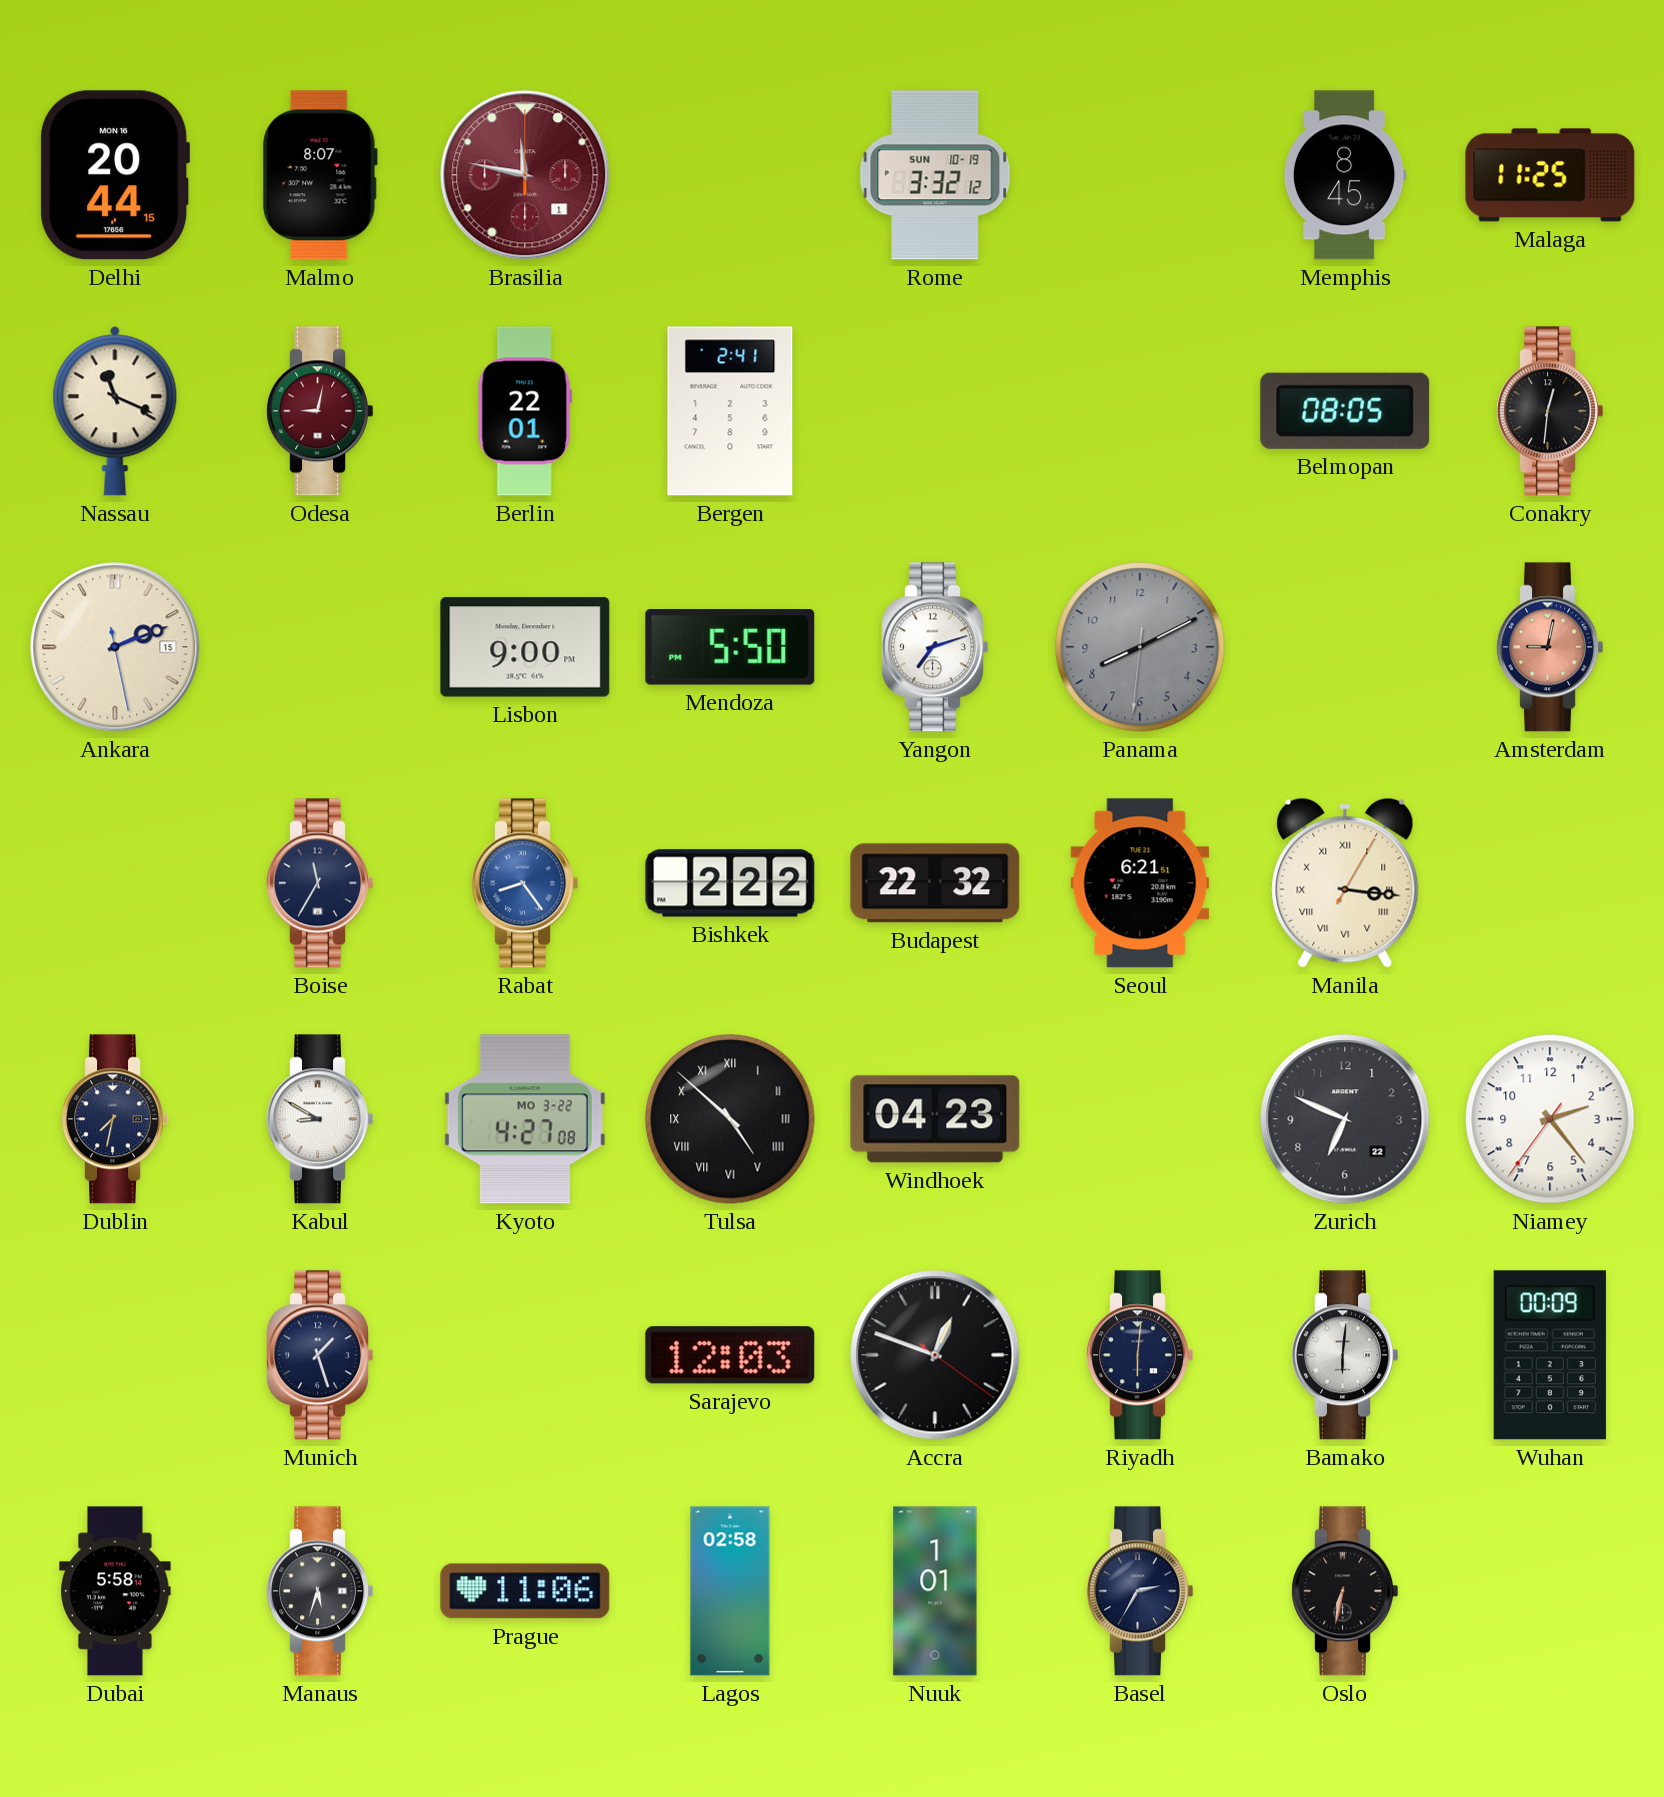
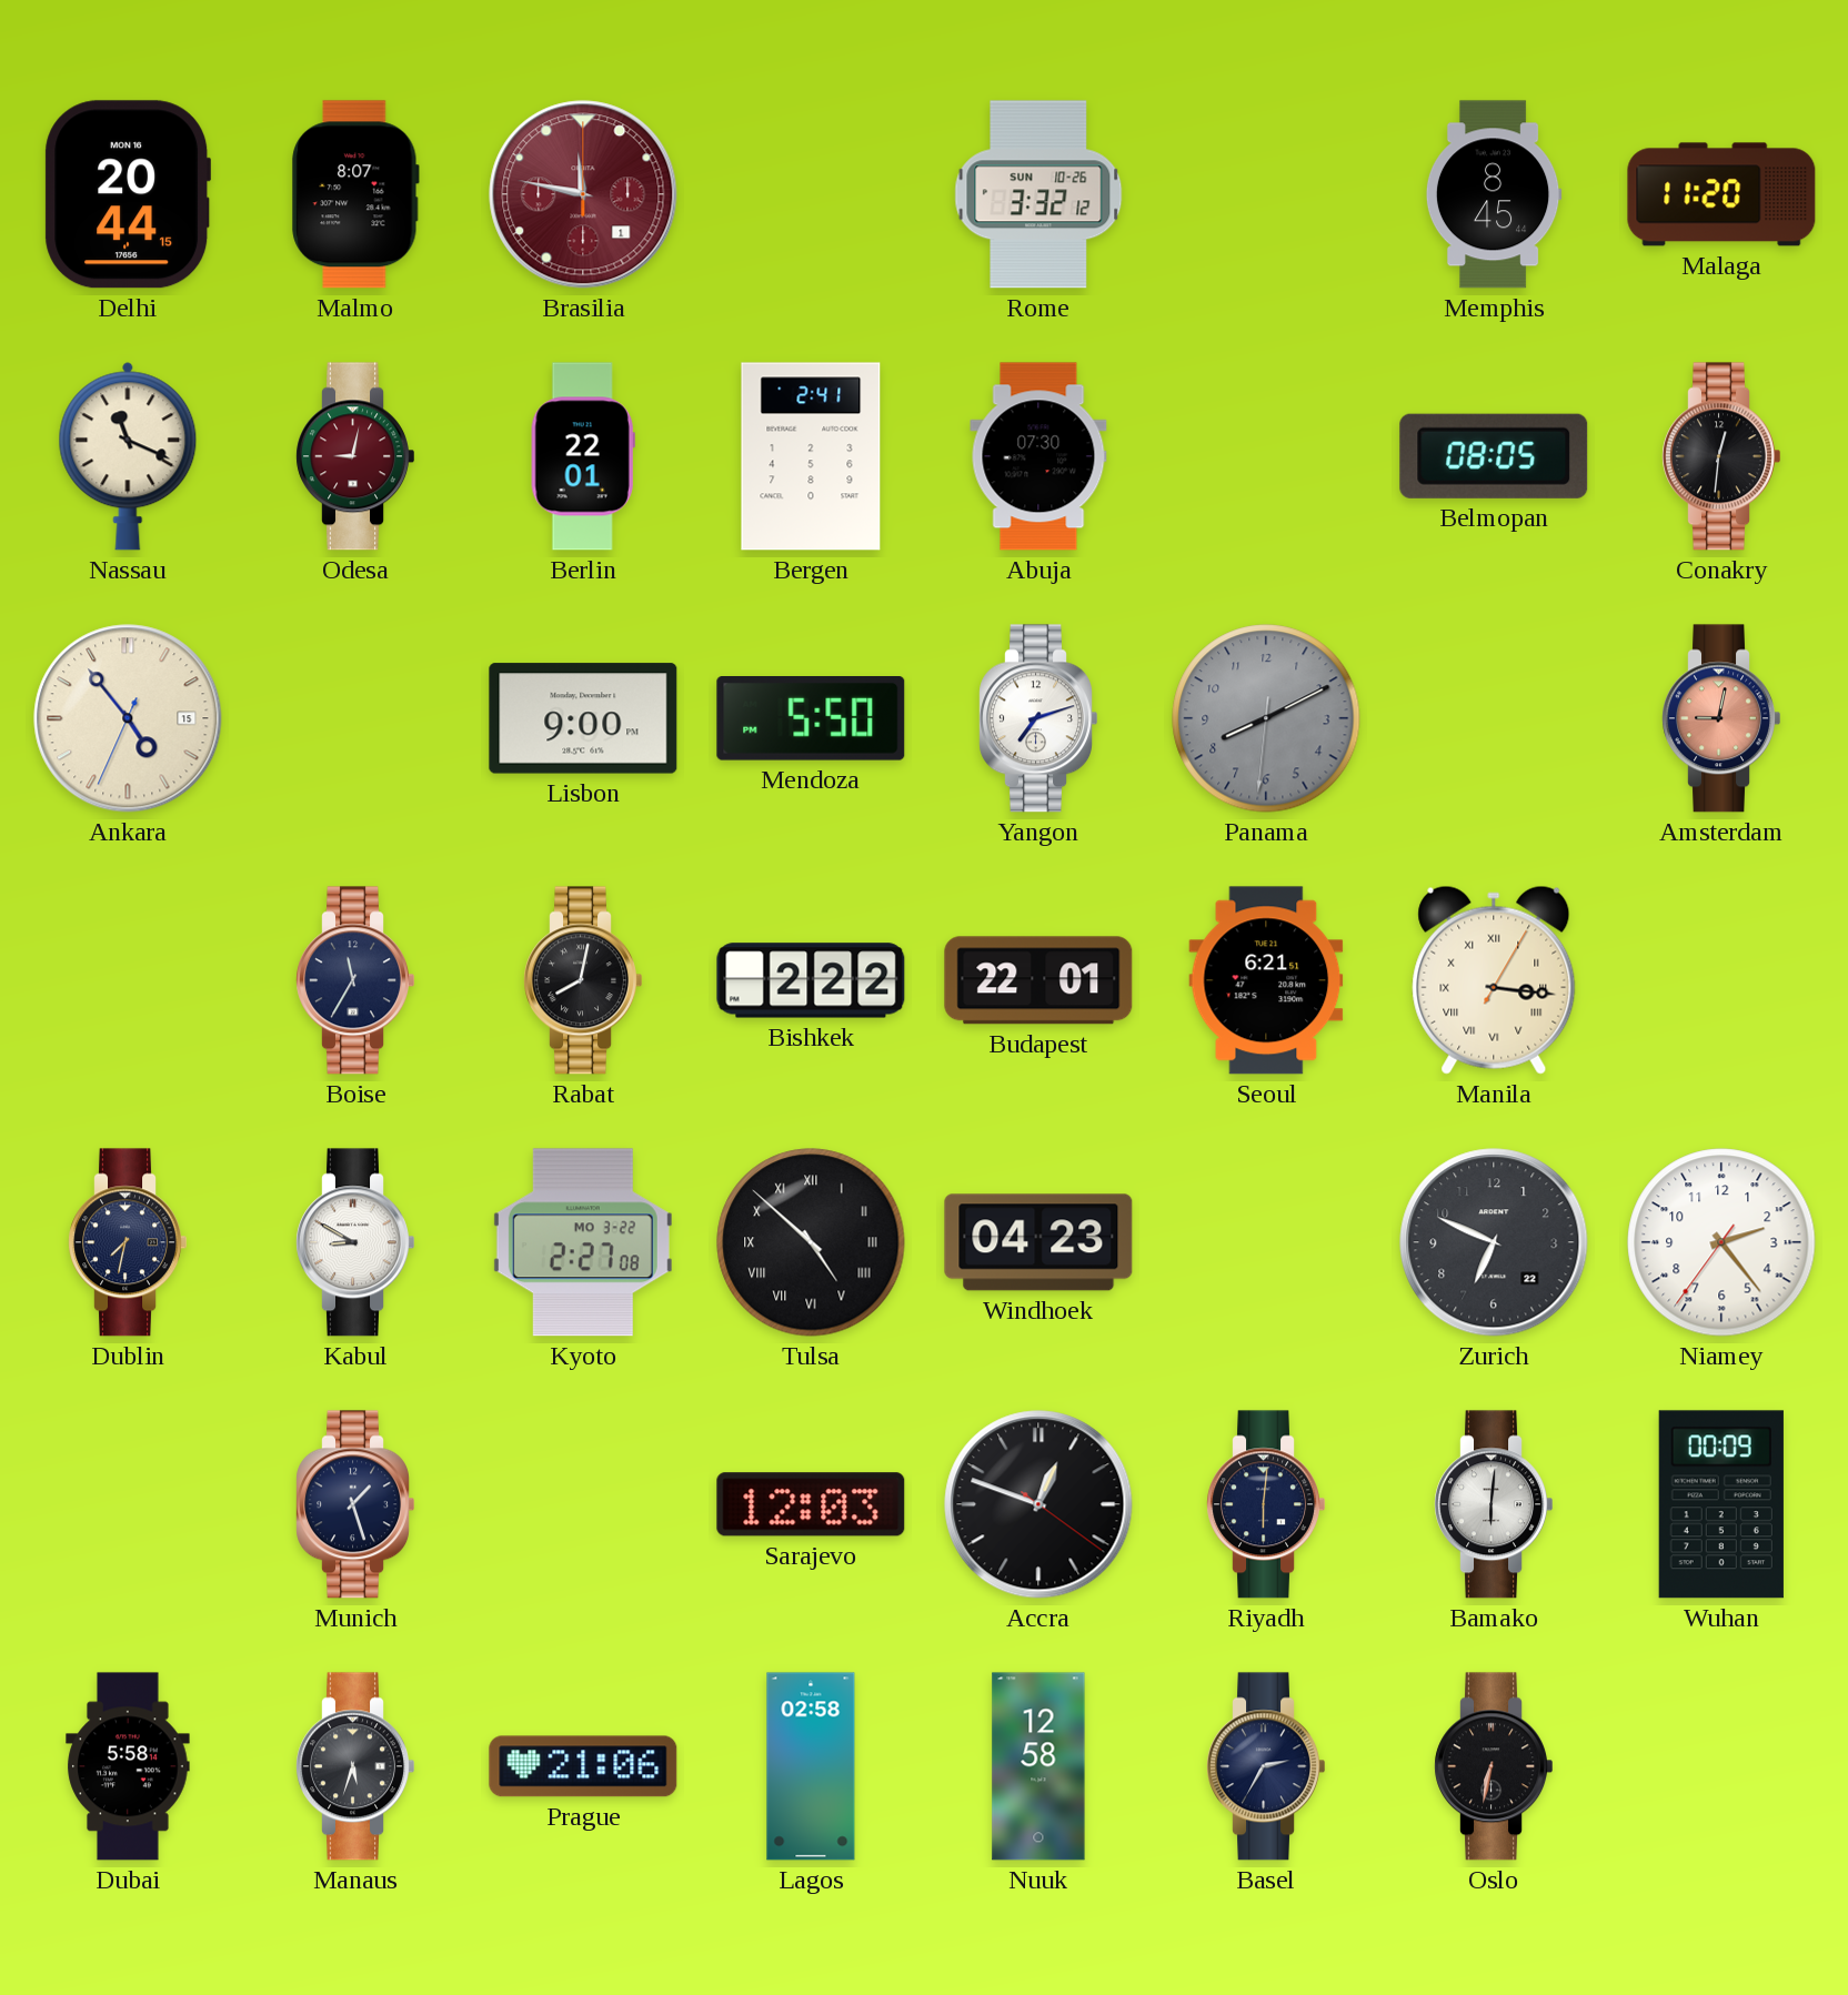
Rome date: SUN 10-19 -> SUN 10-26
Malaga: 11:25 -> 11:20
Abuja: none -> 07:30
Ankara: 2:11 -> 4:53
Rabat: 8:24 -> 8:02
Rabat dial: blue -> black
Budapest: 22:32 -> 22:01
Kyoto: 4:27 -> 2:27
Prague: 11:06 -> 21:06
Nuuk: 1:01 -> 12:58
